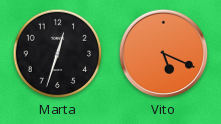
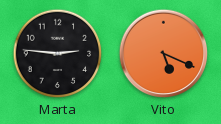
Marta: 12:33 -> 2:46
